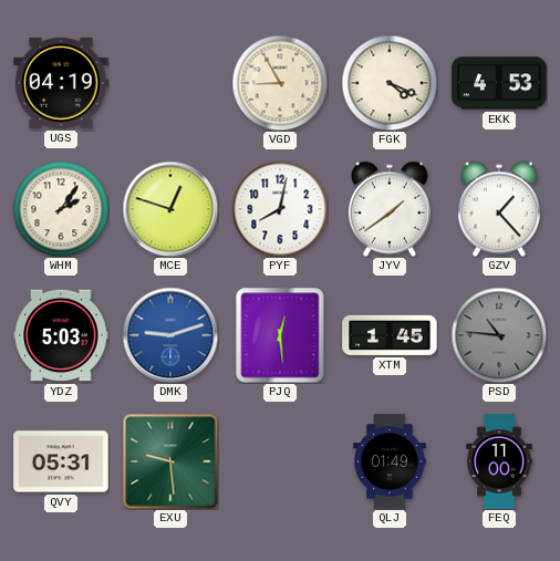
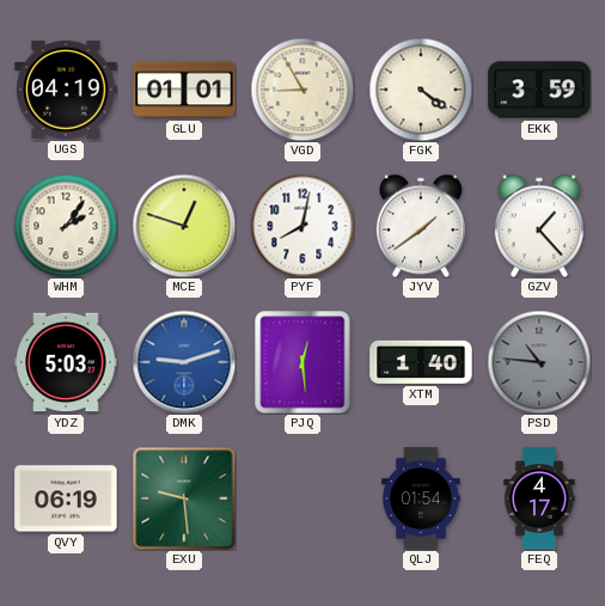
GLU: none -> 01:01
FGK: 4:19 -> 4:21
EKK: 4:53 -> 3:59
XTM: 1:45 -> 1:40
QVY: 05:31 -> 06:19
QLJ: 01:49 -> 01:54
FEQ: 11:00 -> 4:17
